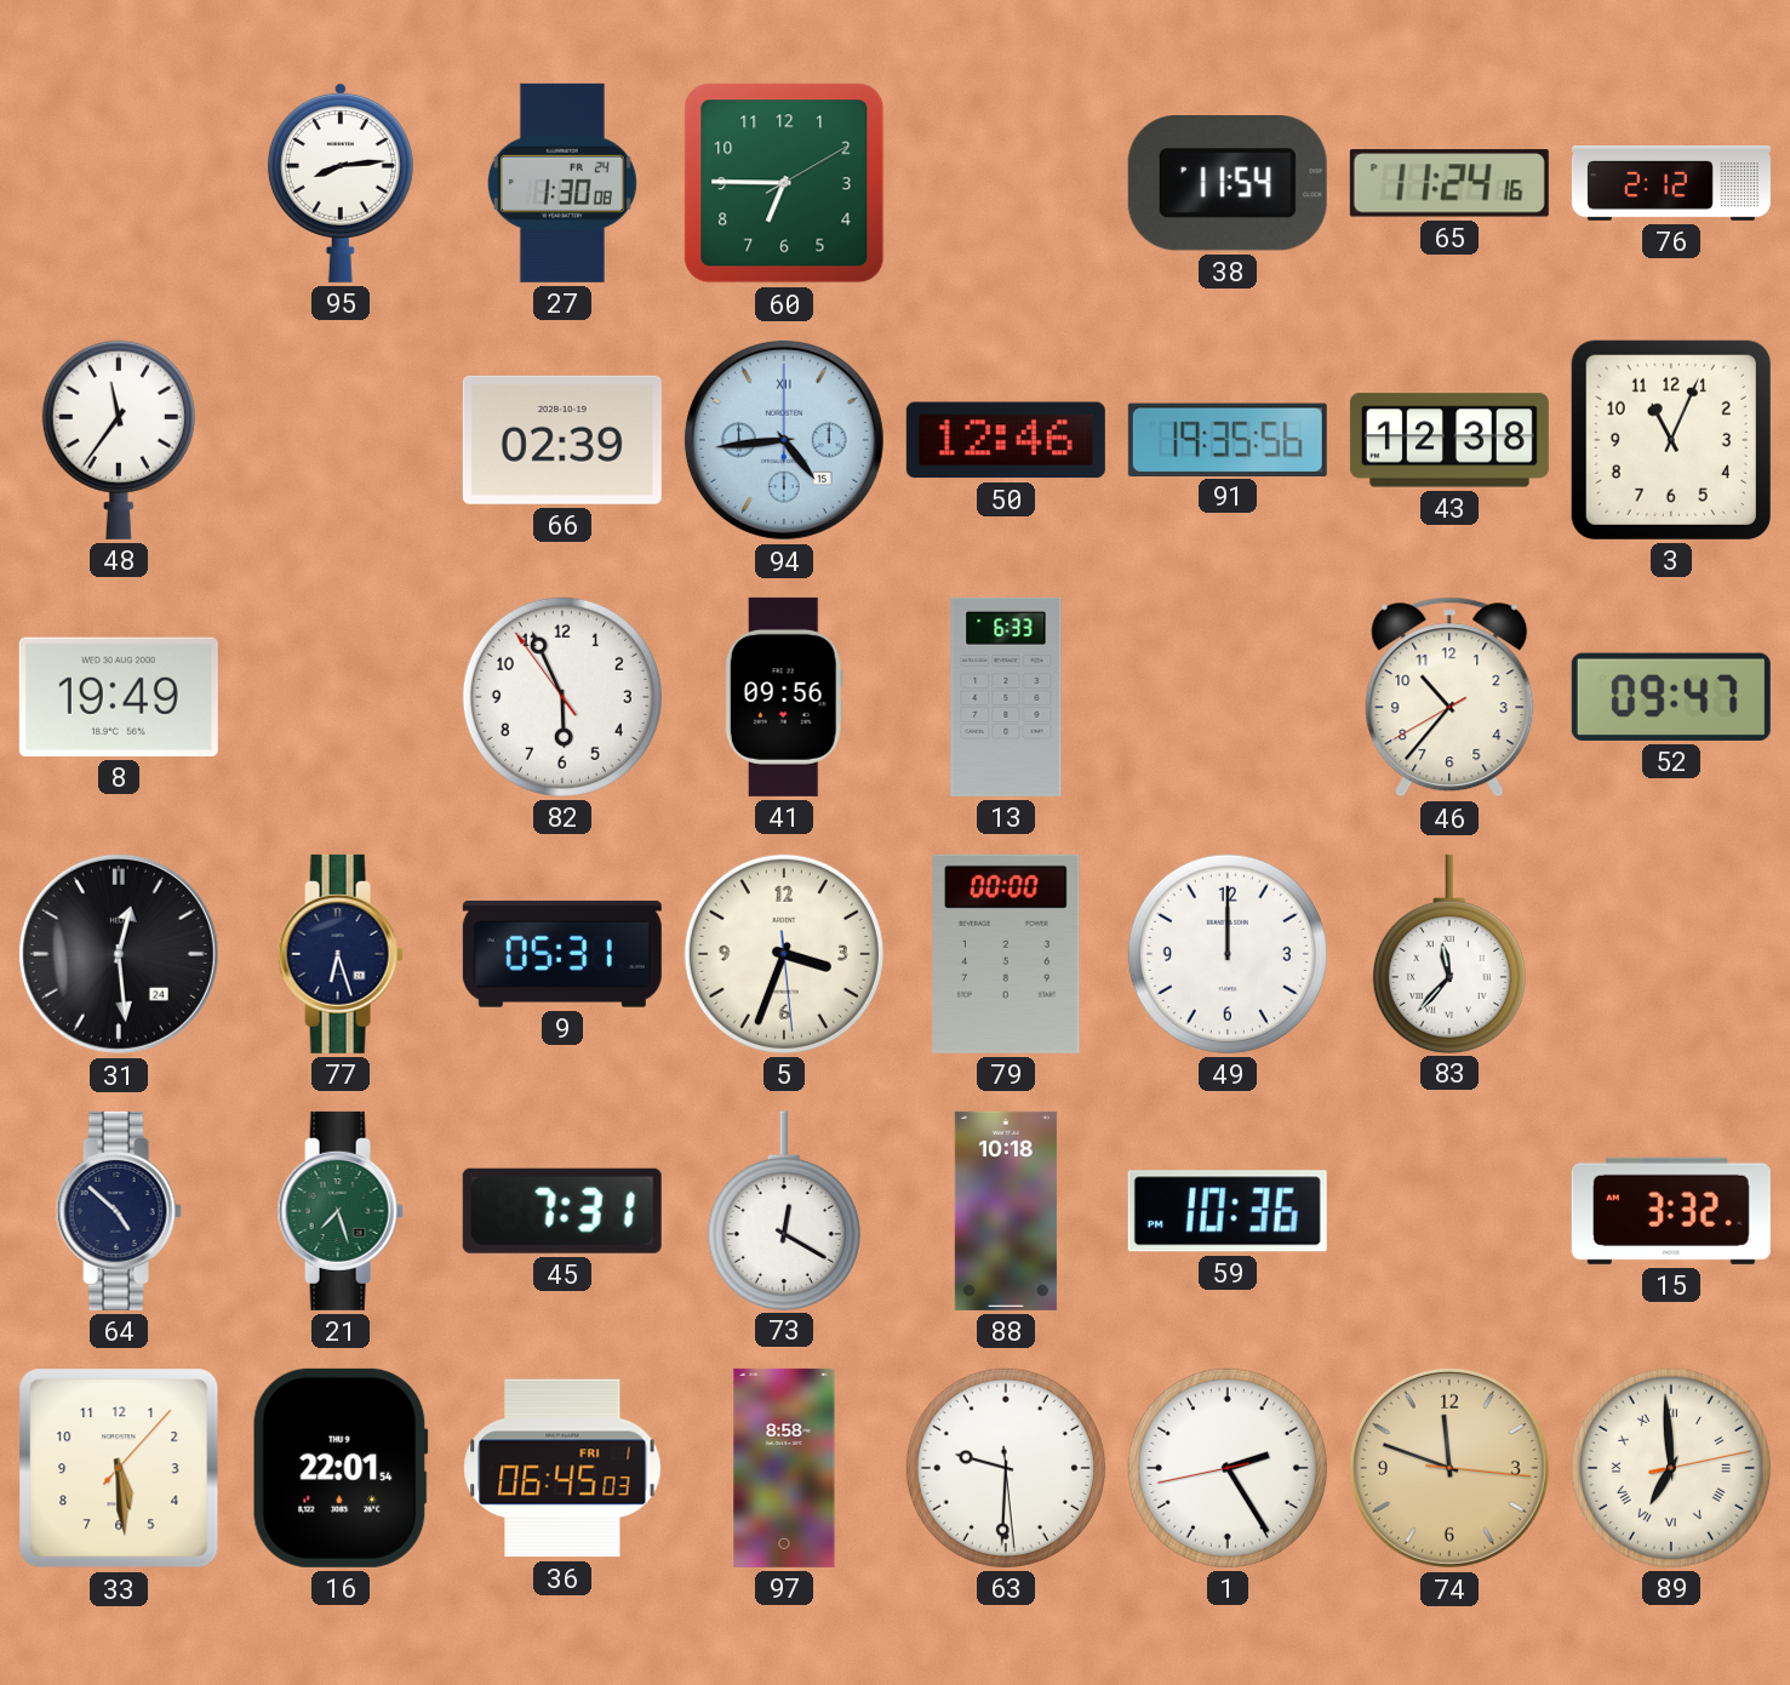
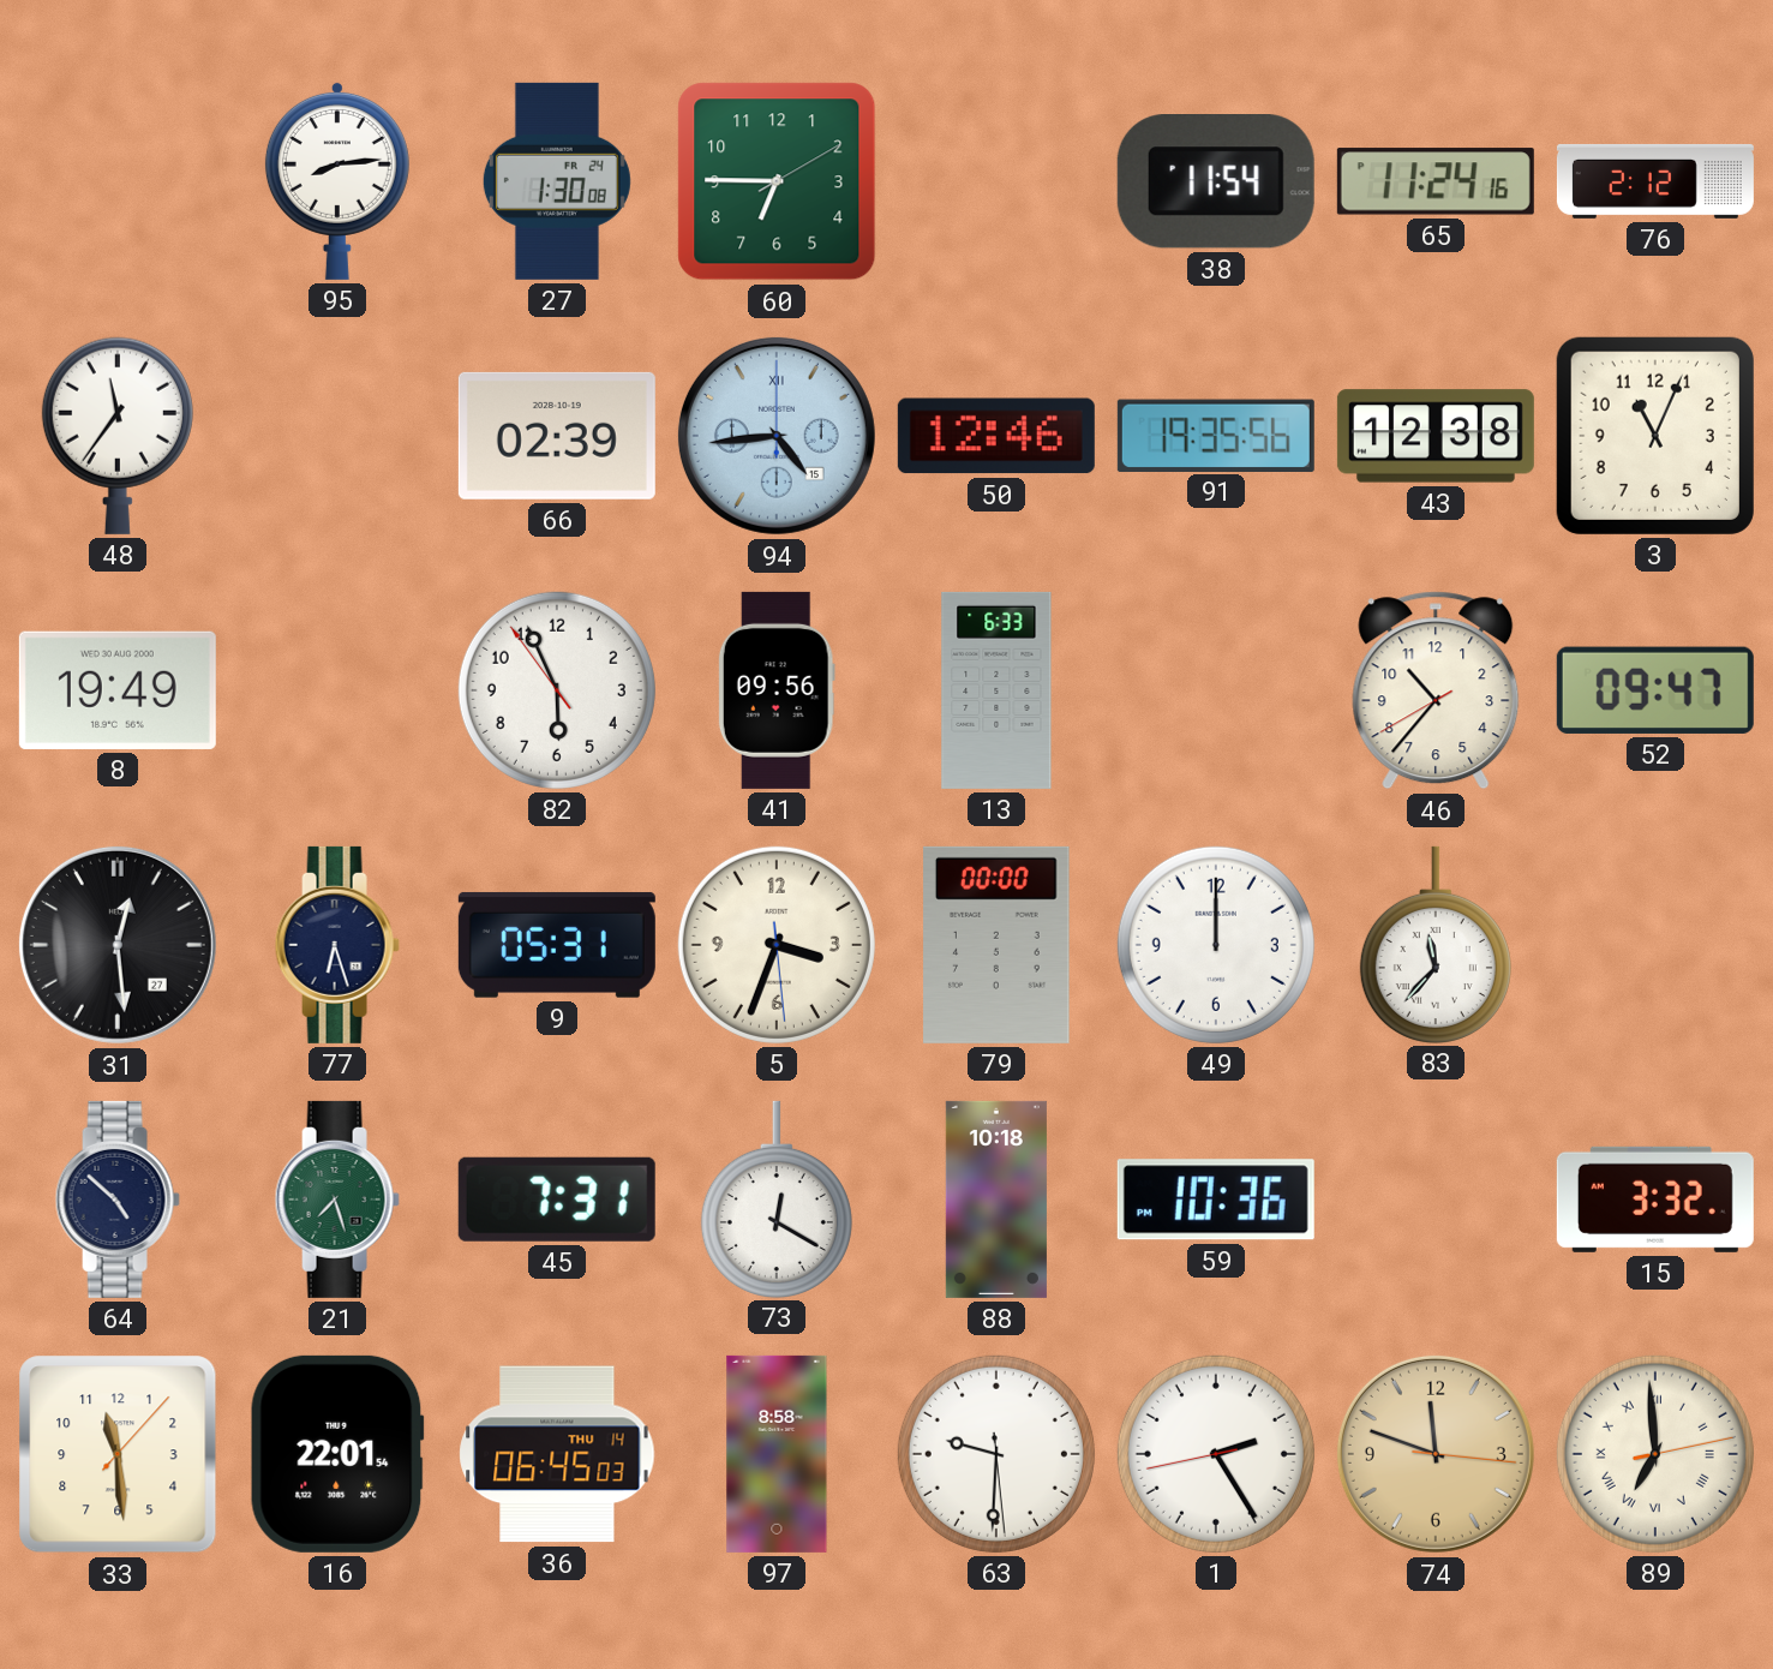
31 date: 24 -> 27
33: 5:29 -> 11:29
36 date: FRI 1 -> THU 14
